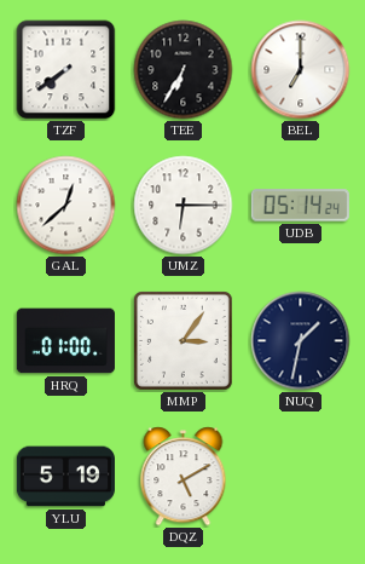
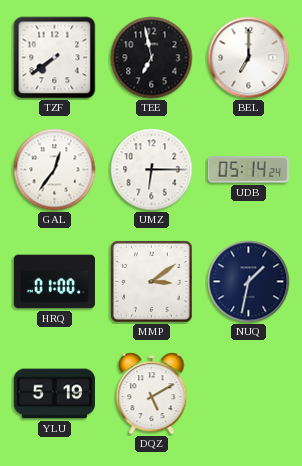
TEE: 6:35 -> 6:58
GAL: 12:38 -> 12:36
MMP: 3:06 -> 3:09
